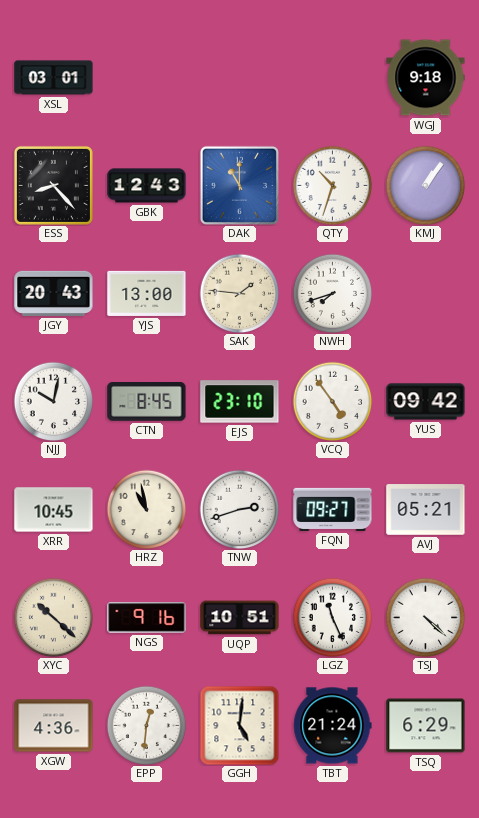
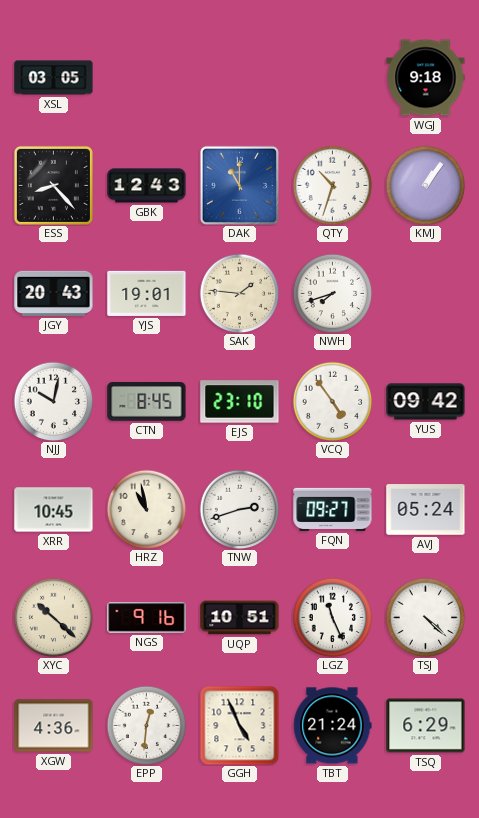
XSL: 03:01 -> 03:05
YJS: 13:00 -> 19:01
AVJ: 05:21 -> 05:24
GGH: 5:01 -> 4:56
